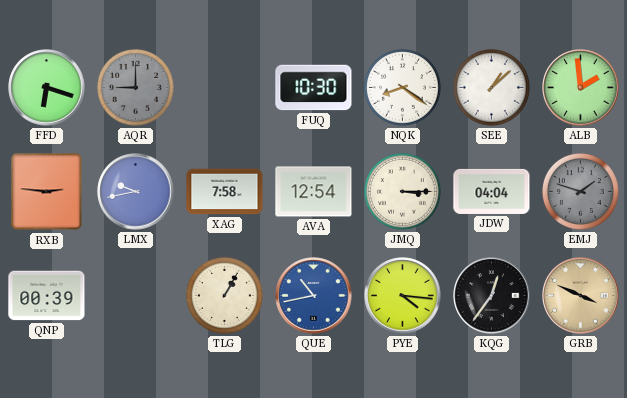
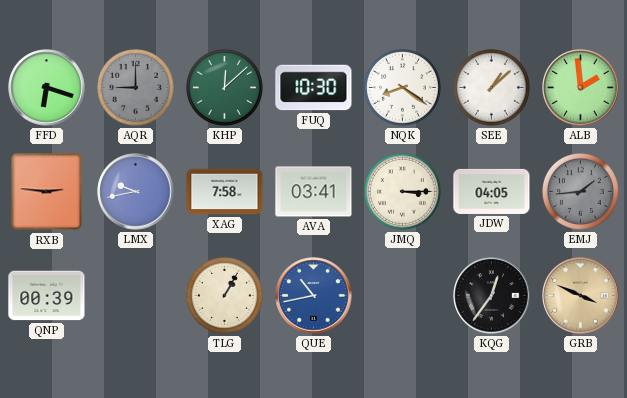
KHP: none -> 12:08
AVA: 12:54 -> 03:41
JDW: 04:04 -> 04:05
EMJ: 1:48 -> 1:44
PYE: 4:16 -> none
